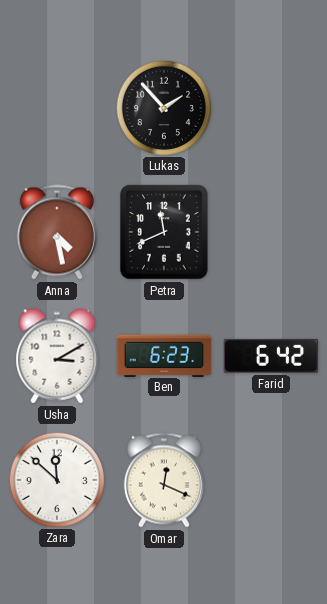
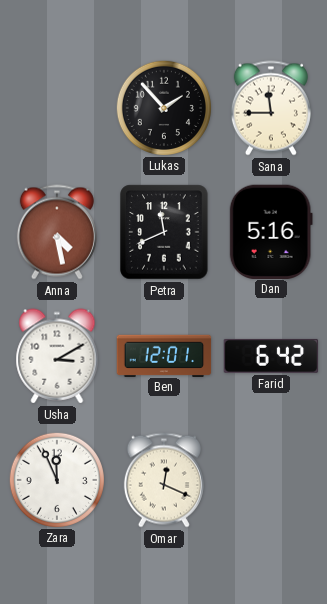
Sana: none -> 11:45
Dan: none -> 5:16
Ben: 6:23 -> 12:01
Zara: 11:52 -> 11:56
